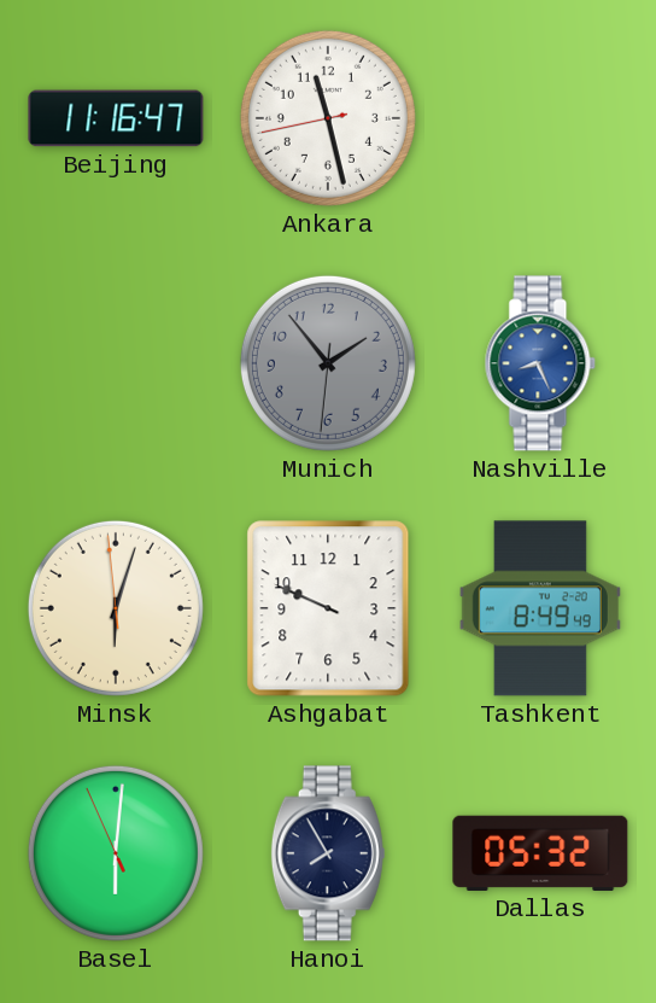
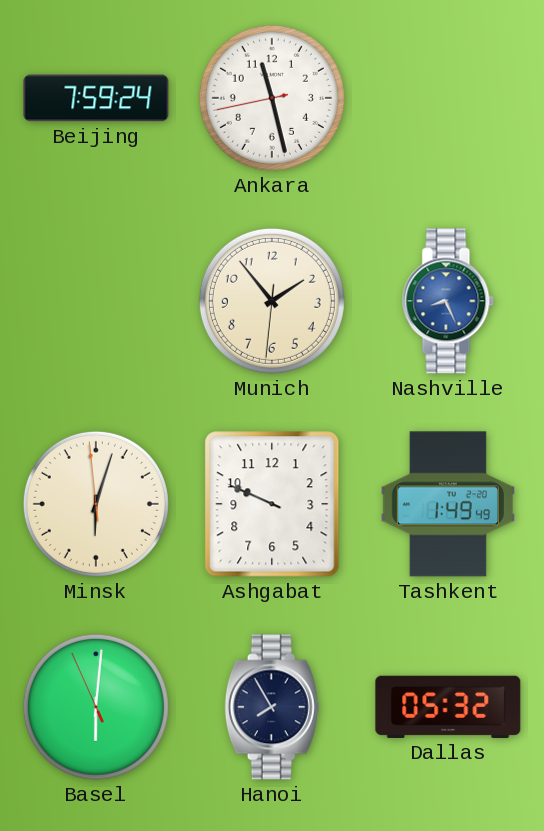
Beijing: 11:16 -> 7:59
Munich dial: grey -> cream
Tashkent: 8:49 -> 1:49
